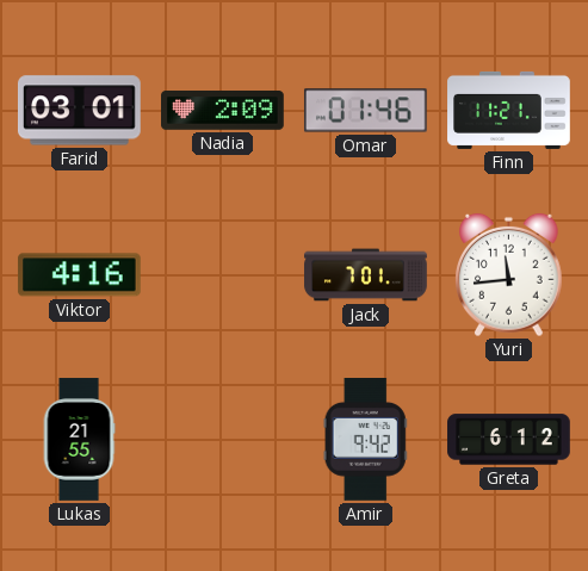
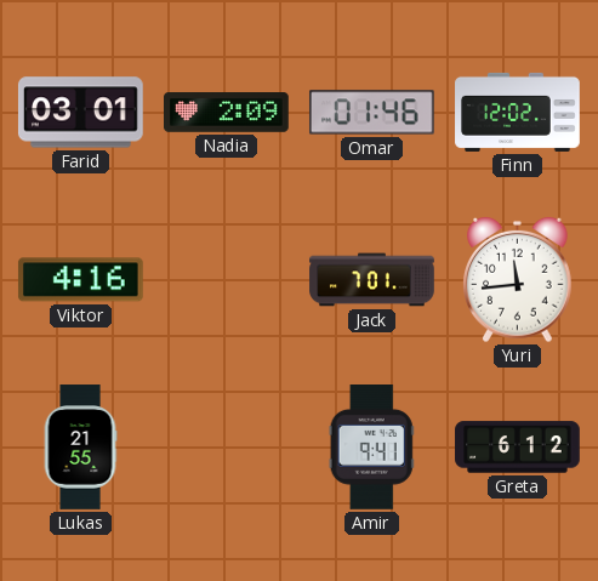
Finn: 11:21 -> 12:02
Amir: 9:42 -> 9:41
